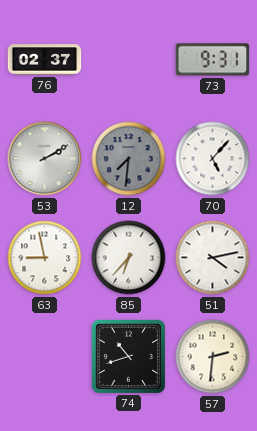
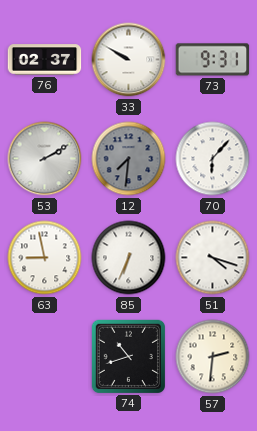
33: none -> 9:50
70: 5:07 -> 6:07
85: 6:37 -> 6:34
51: 4:13 -> 4:18
